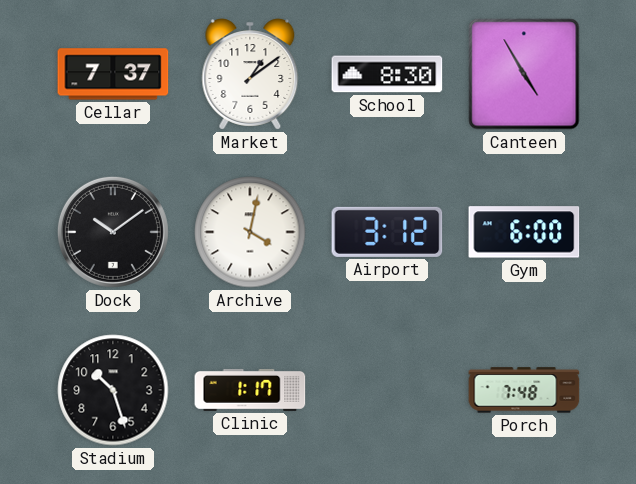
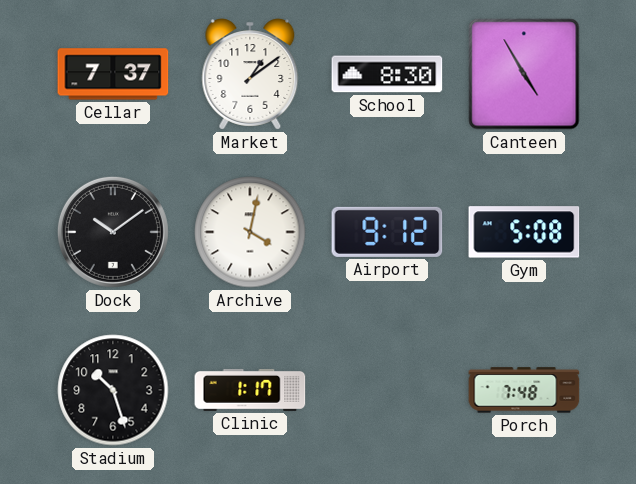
Airport: 3:12 -> 9:12
Gym: 6:00 -> 5:08
